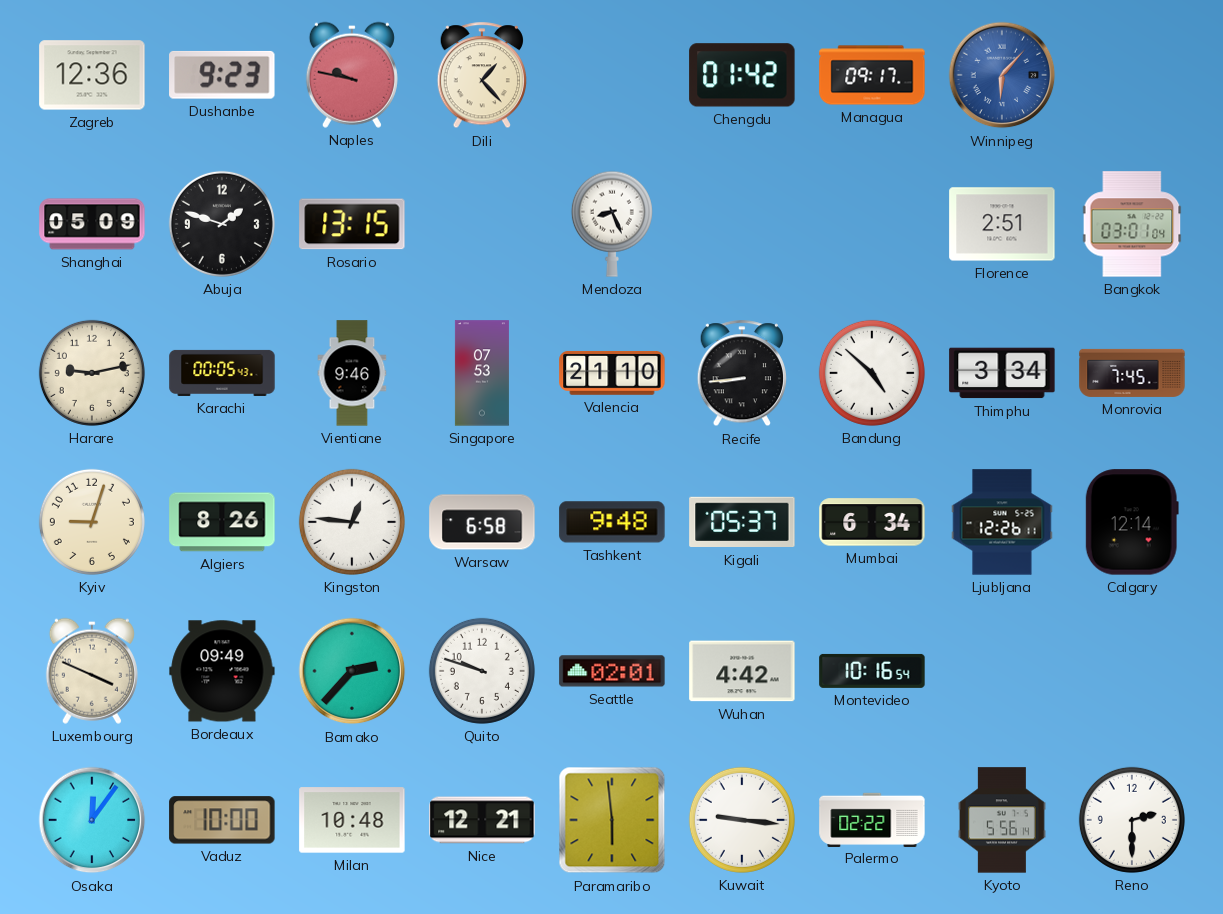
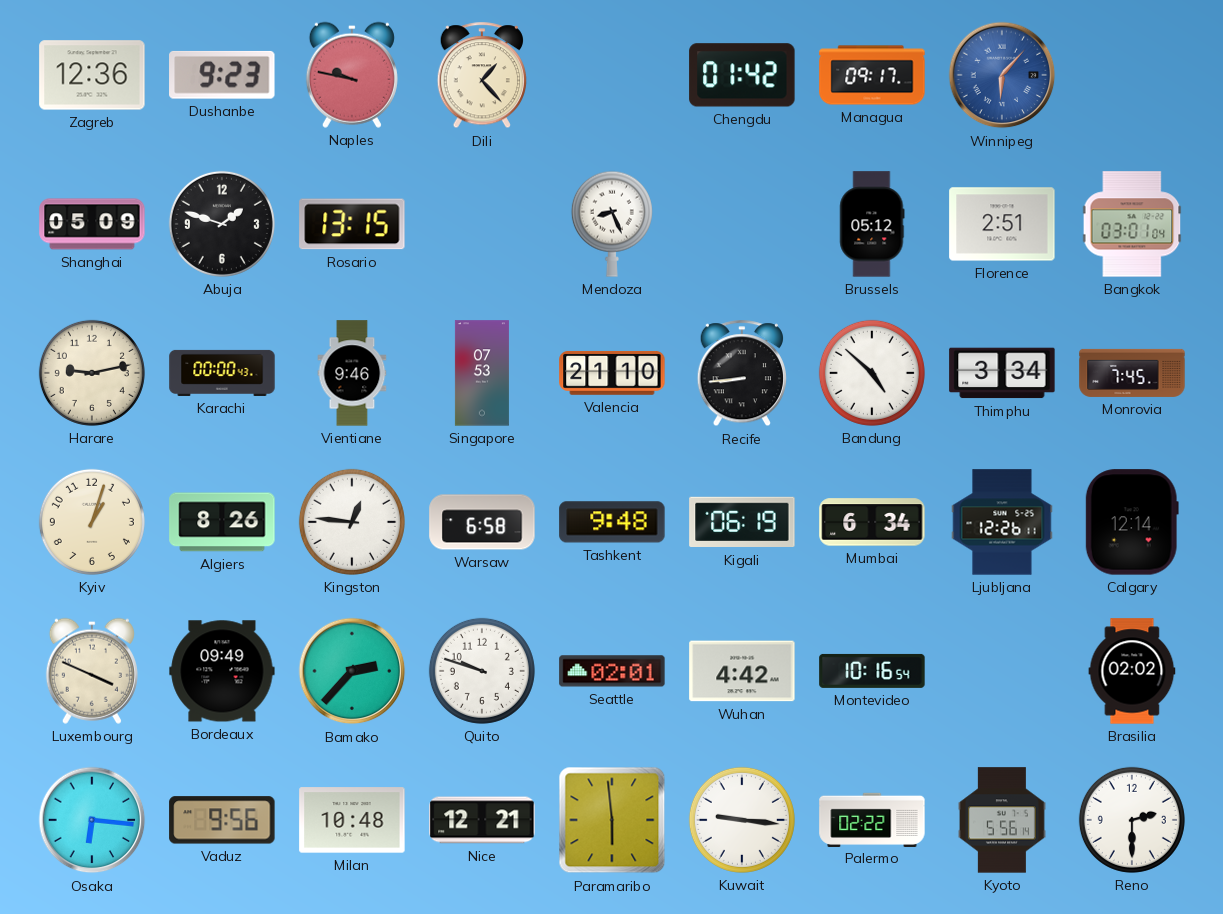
Brussels: none -> 05:12
Karachi: 00:05 -> 00:00
Kyiv: 9:03 -> 1:03
Kigali: 05:37 -> 06:19
Brasilia: none -> 02:02
Osaka: 12:06 -> 6:16
Vaduz: 10:00 -> 9:56
